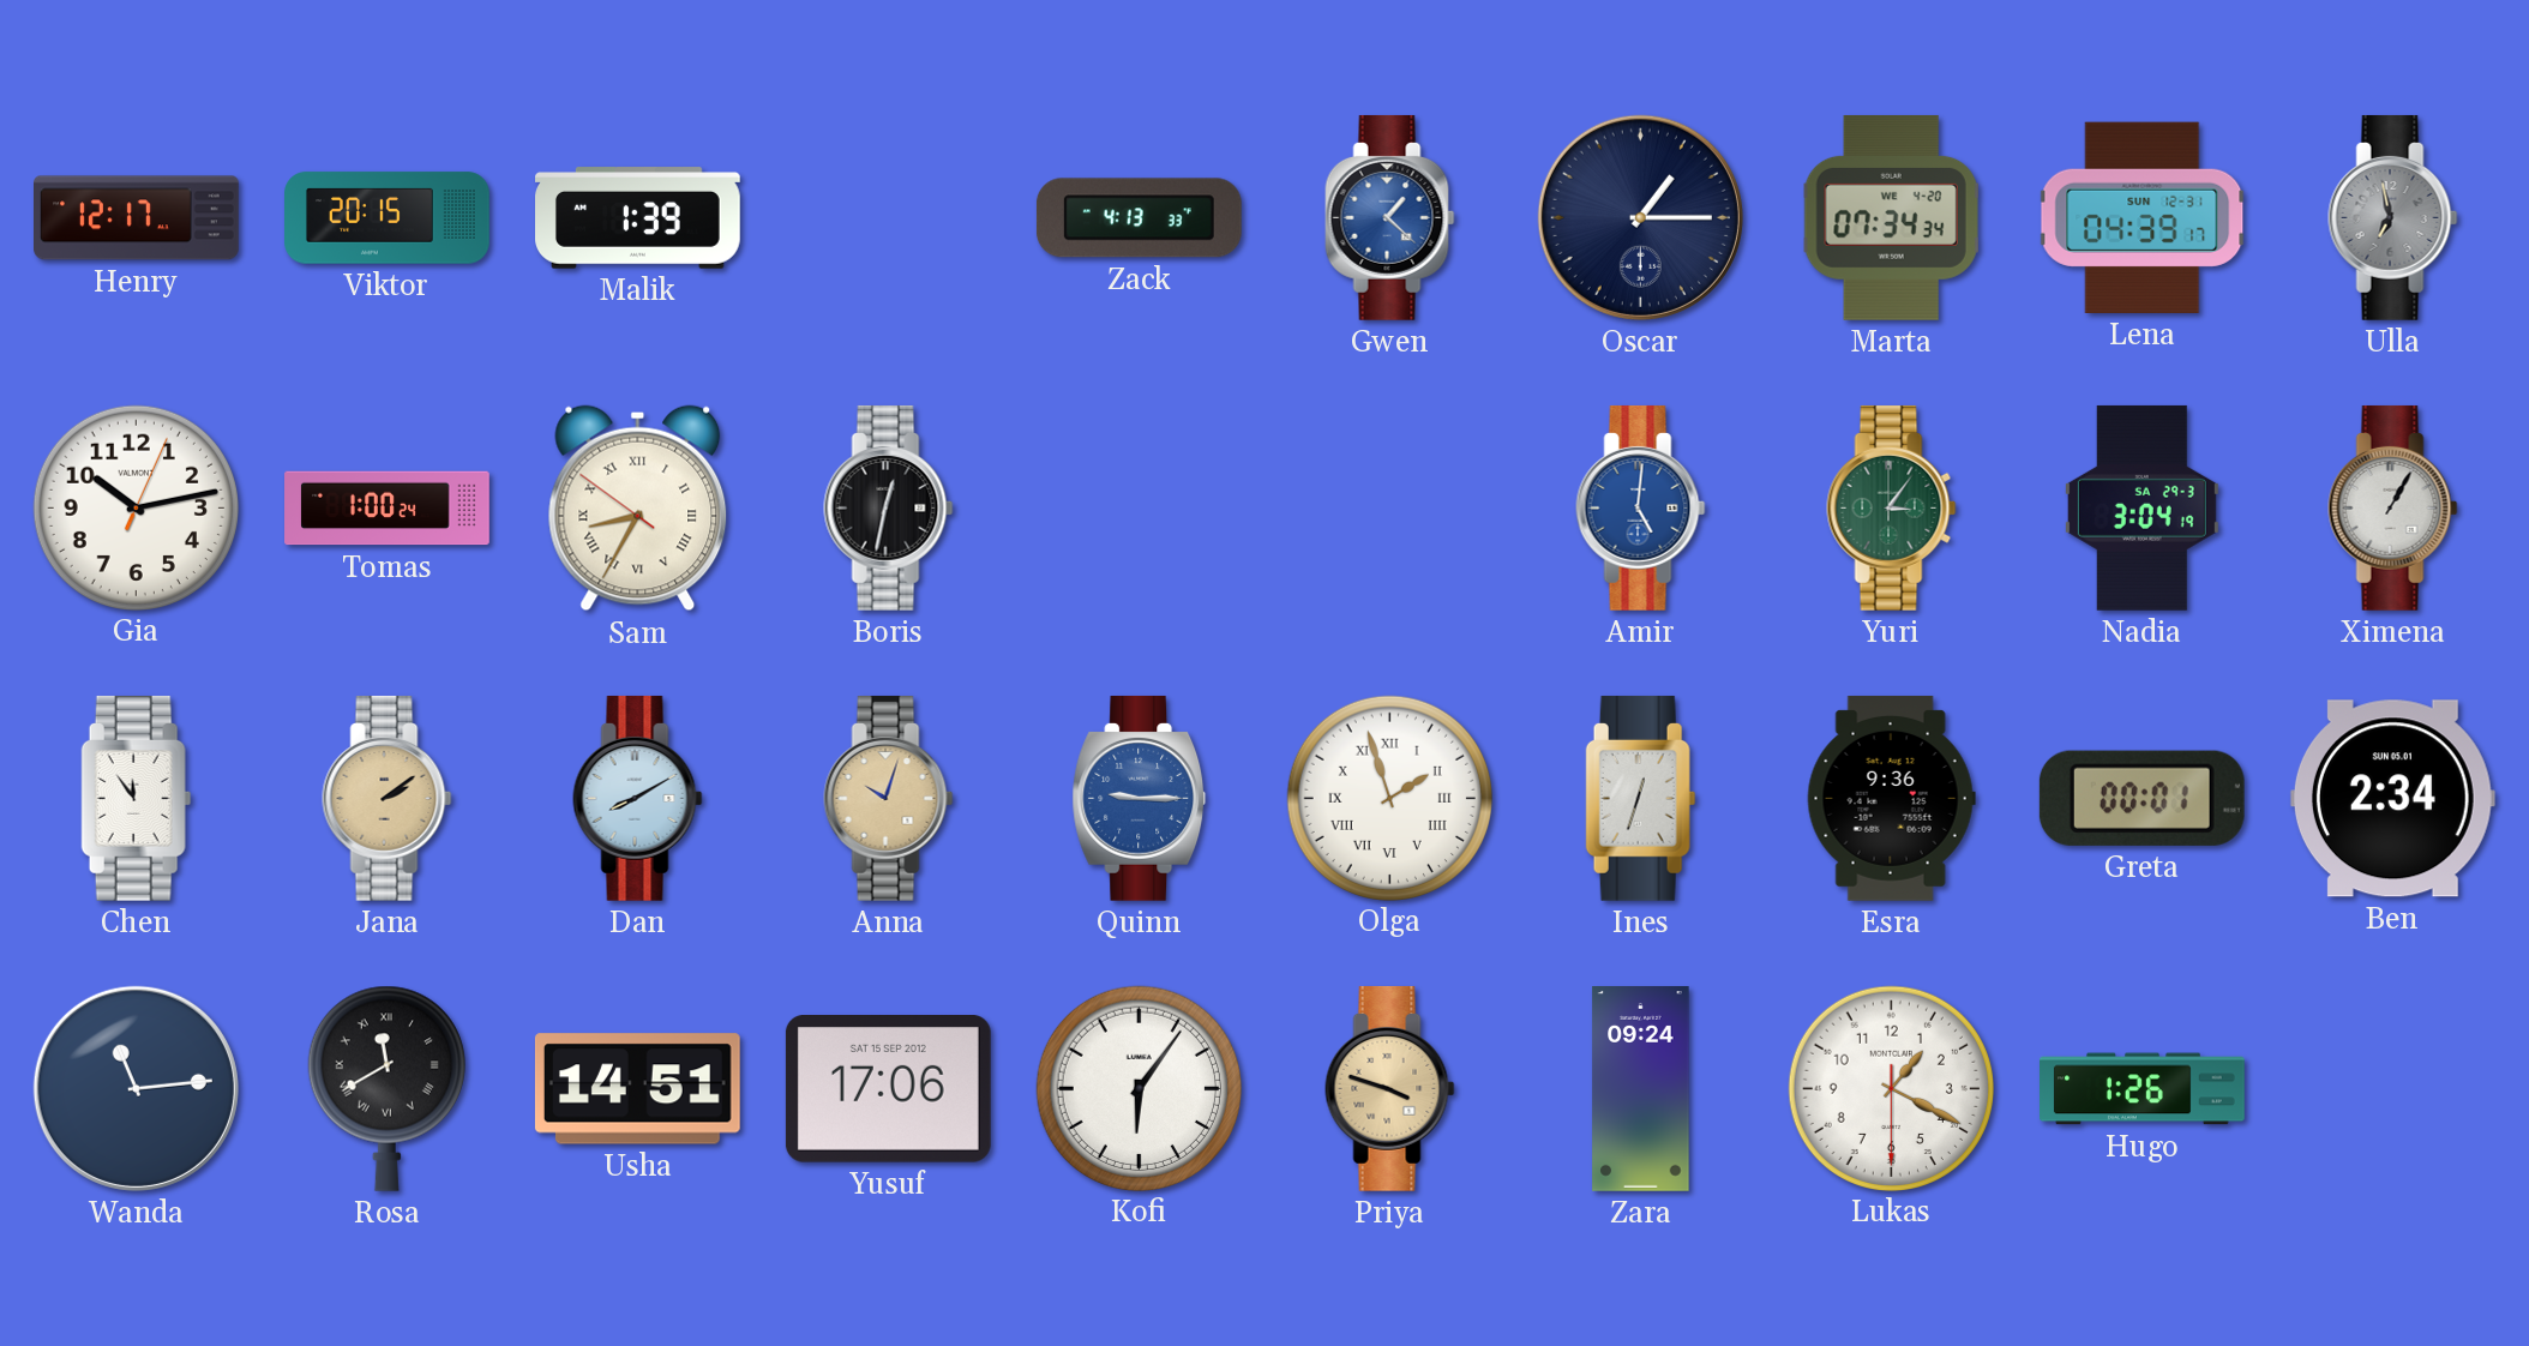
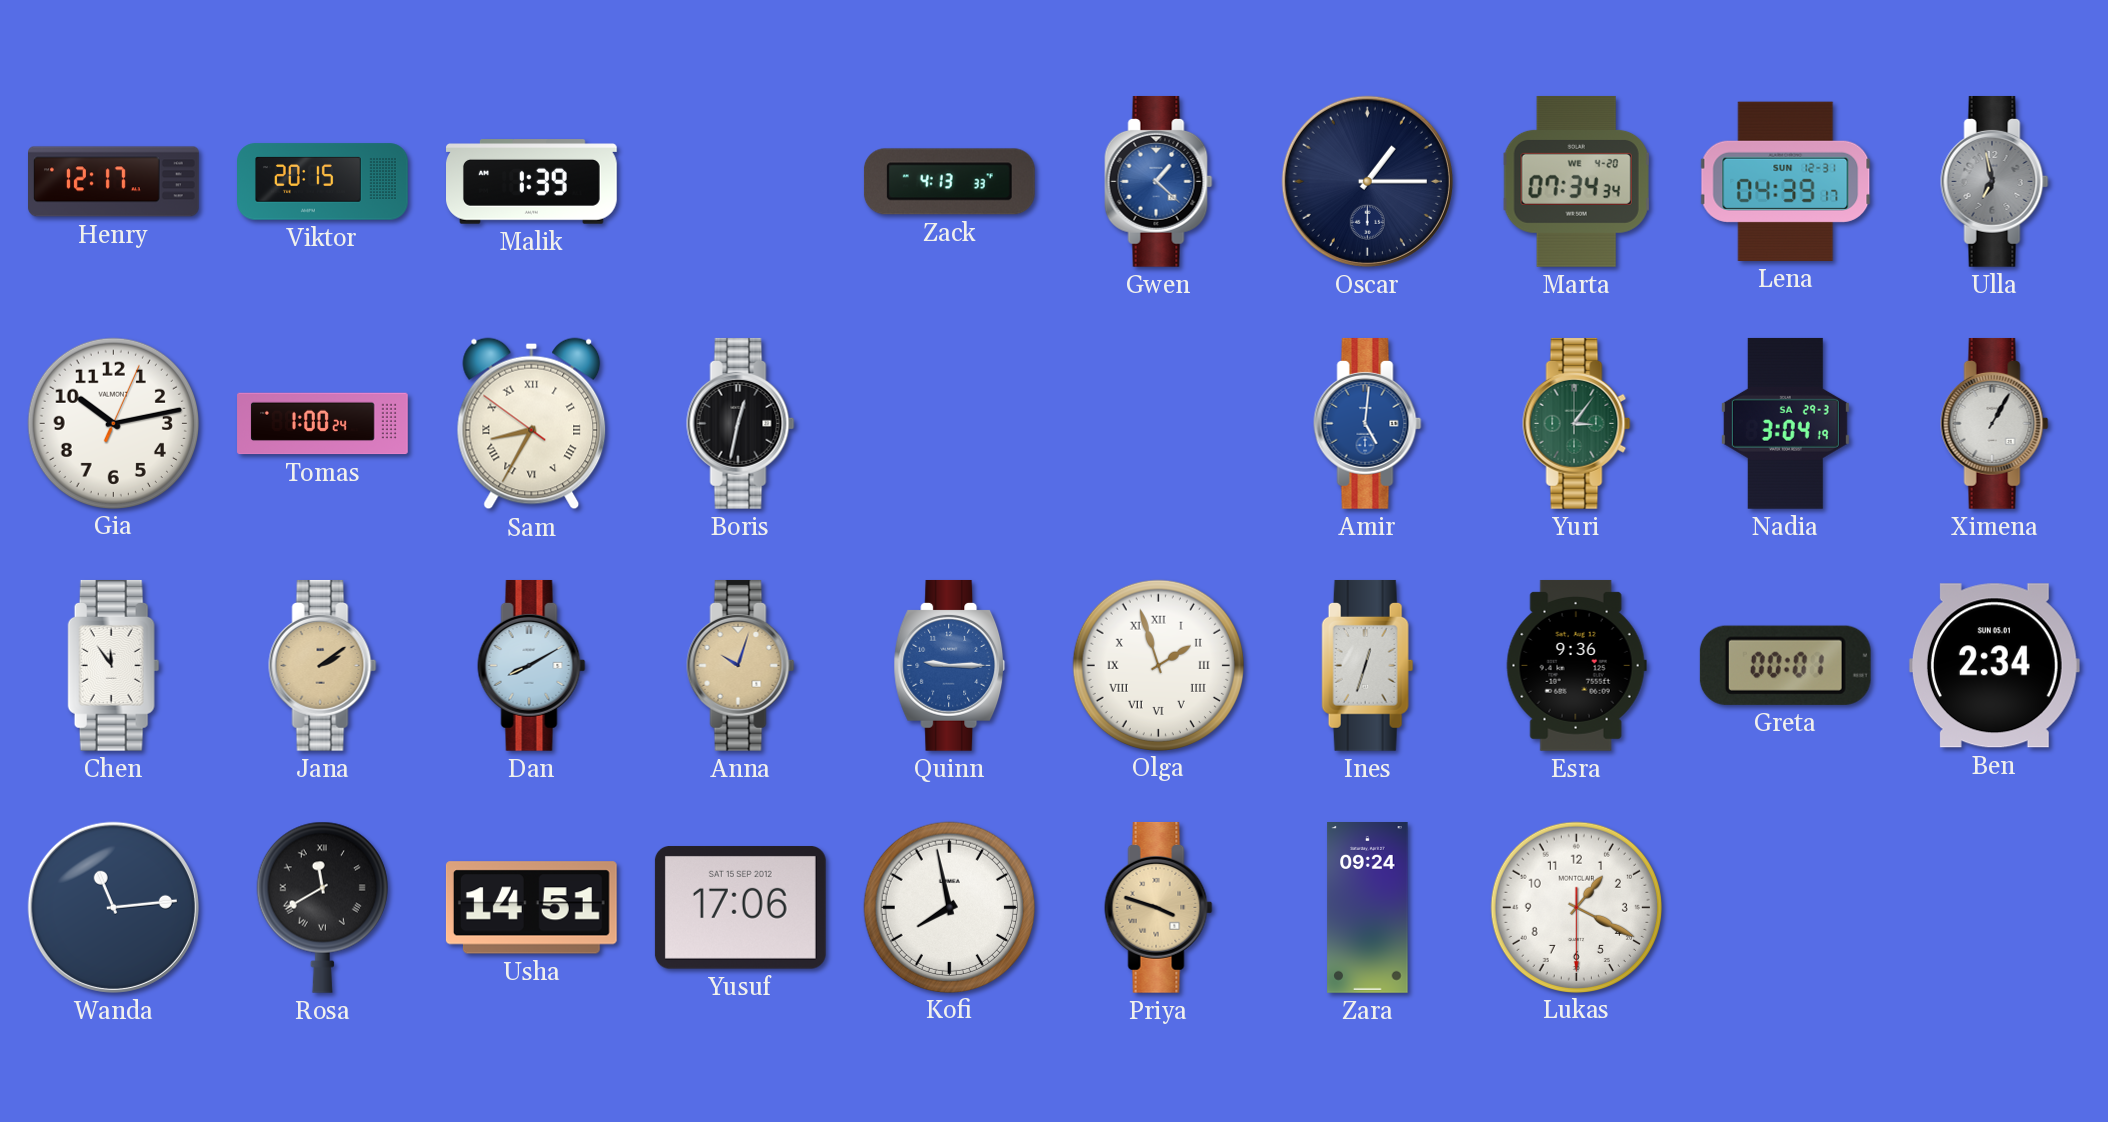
Kofi: 6:06 -> 7:58
Hugo: 1:26 -> none
